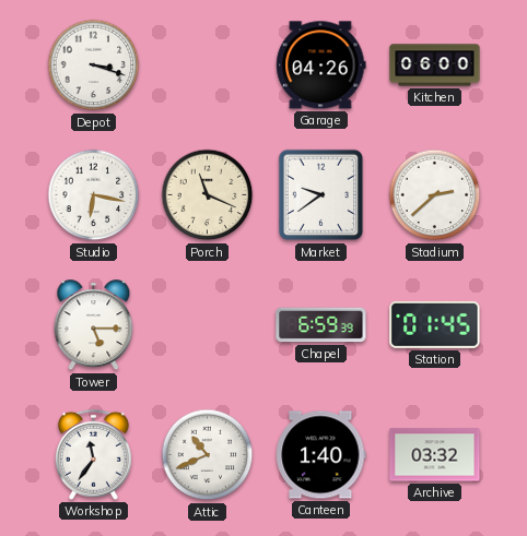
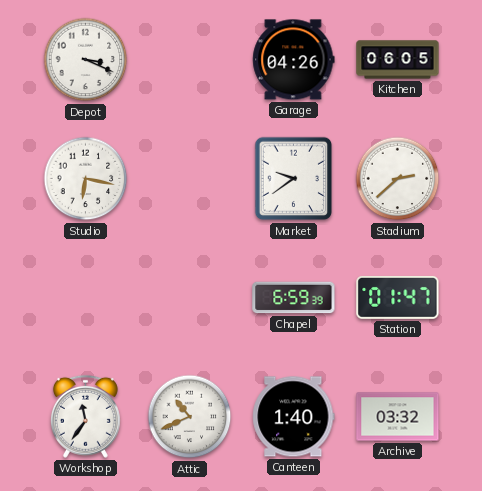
Depot: 3:18 -> 3:19
Kitchen: 06:00 -> 06:05
Porch: 11:19 -> none
Tower: 5:15 -> none
Station: 01:45 -> 01:47
